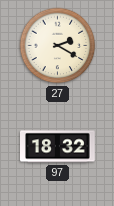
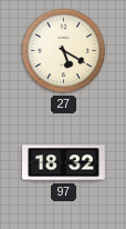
27: 2:20 -> 5:20
